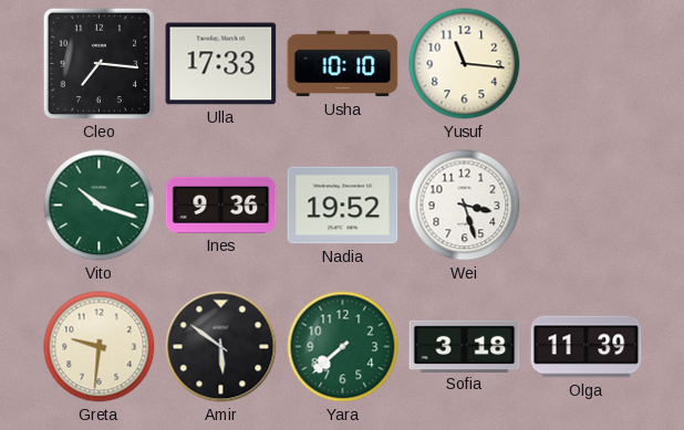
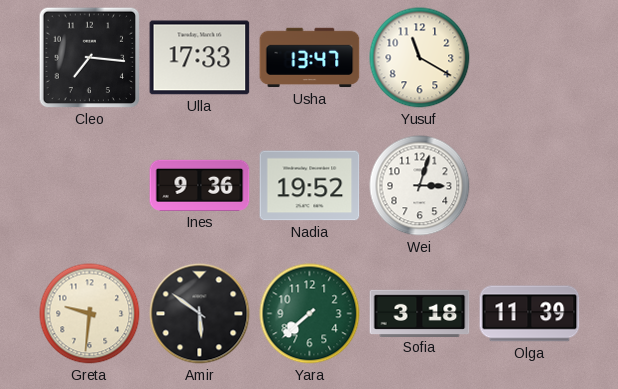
Usha: 10:10 -> 13:47
Yusuf: 11:16 -> 11:20
Vito: 10:18 -> none
Wei: 3:27 -> 3:03
